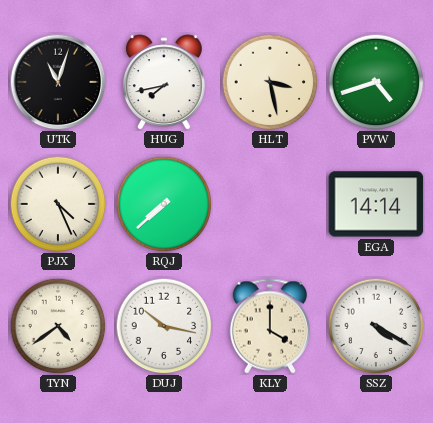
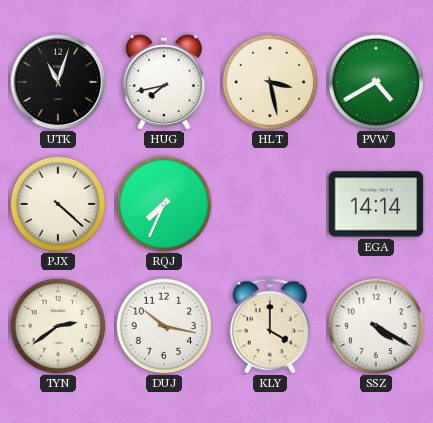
PVW: 4:42 -> 4:40
PJX: 4:26 -> 4:22
RQJ: 7:38 -> 7:34
TYN: 4:39 -> 2:39
